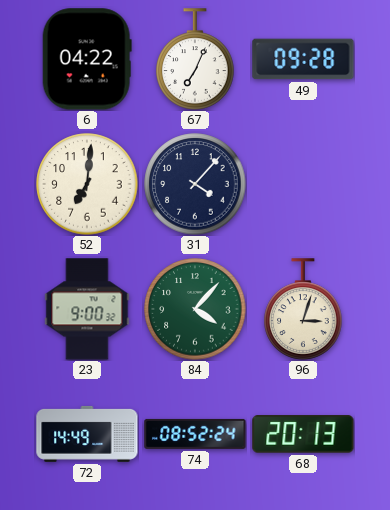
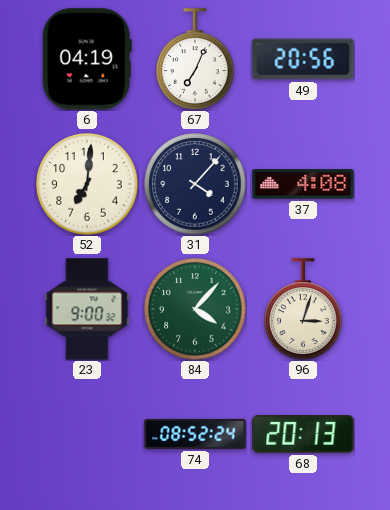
6: 04:22 -> 04:19
49: 09:28 -> 20:56
37: none -> 4:08
72: 14:49 -> none
